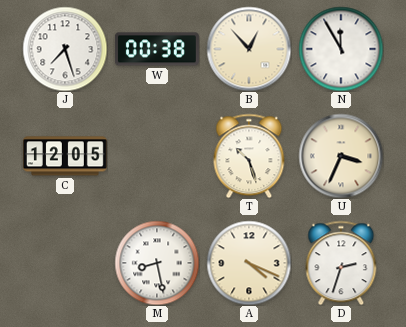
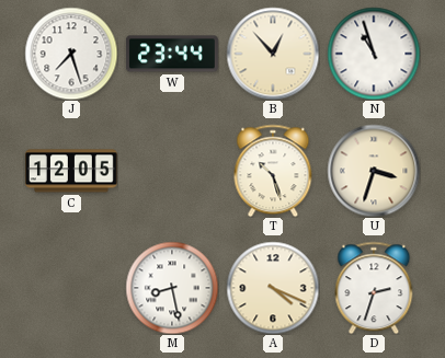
W: 00:38 -> 23:44
N: 11:55 -> 10:57
U: 3:34 -> 3:33
